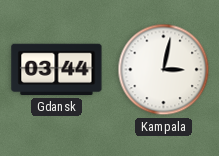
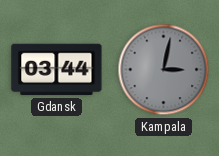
Kampala dial: white -> grey
